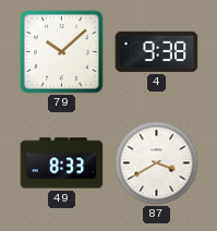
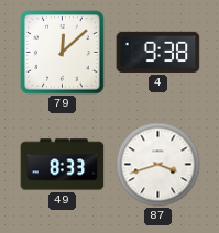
79: 10:08 -> 12:08
87: 3:40 -> 3:42
